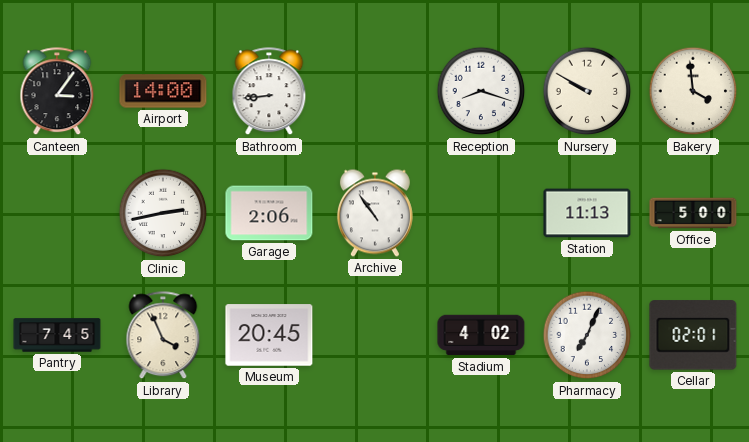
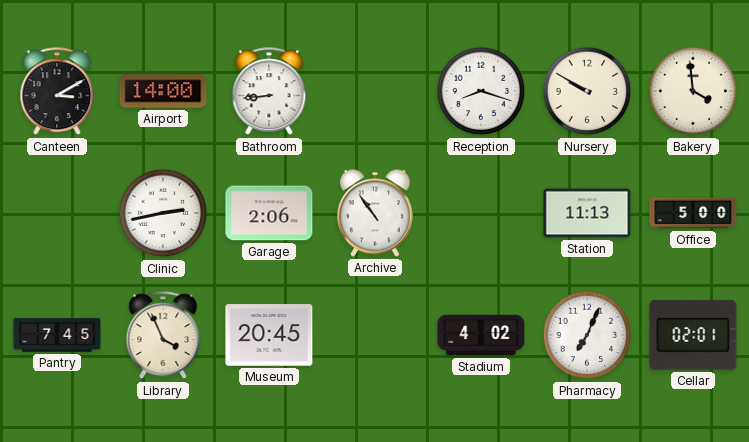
Canteen: 3:06 -> 3:10
